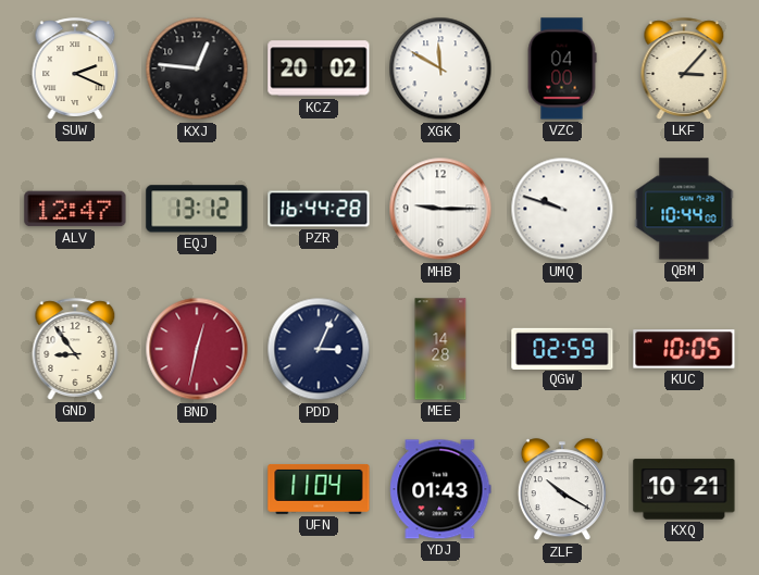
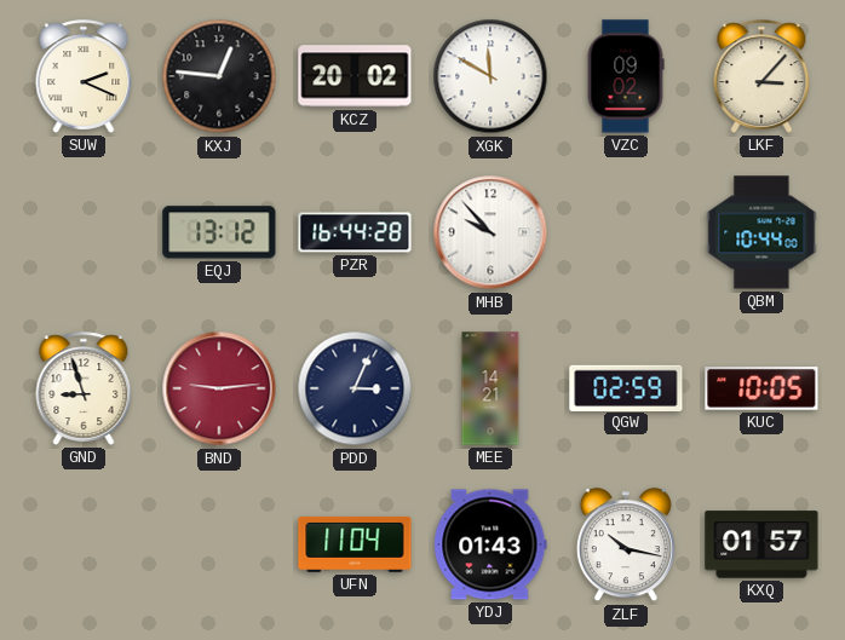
VZC: 04:00 -> 09:02
ALV: 12:47 -> none
MHB: 9:15 -> 9:53
UMQ: 9:48 -> none
GND: 8:54 -> 8:57
BND: 12:32 -> 9:14
MEE: 14:28 -> 14:21
ZLF: 10:20 -> 10:17
KXQ: 10:21 -> 01:57
